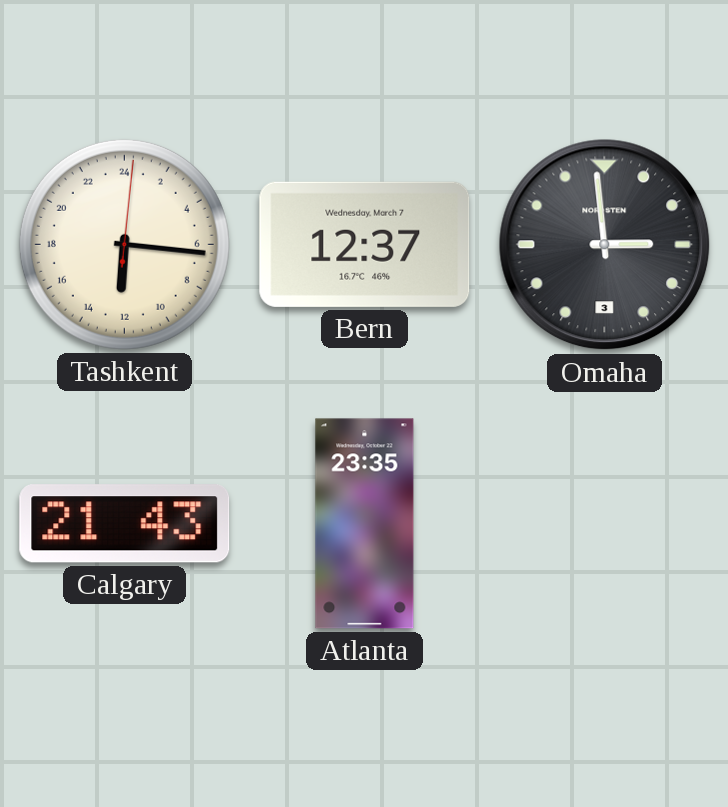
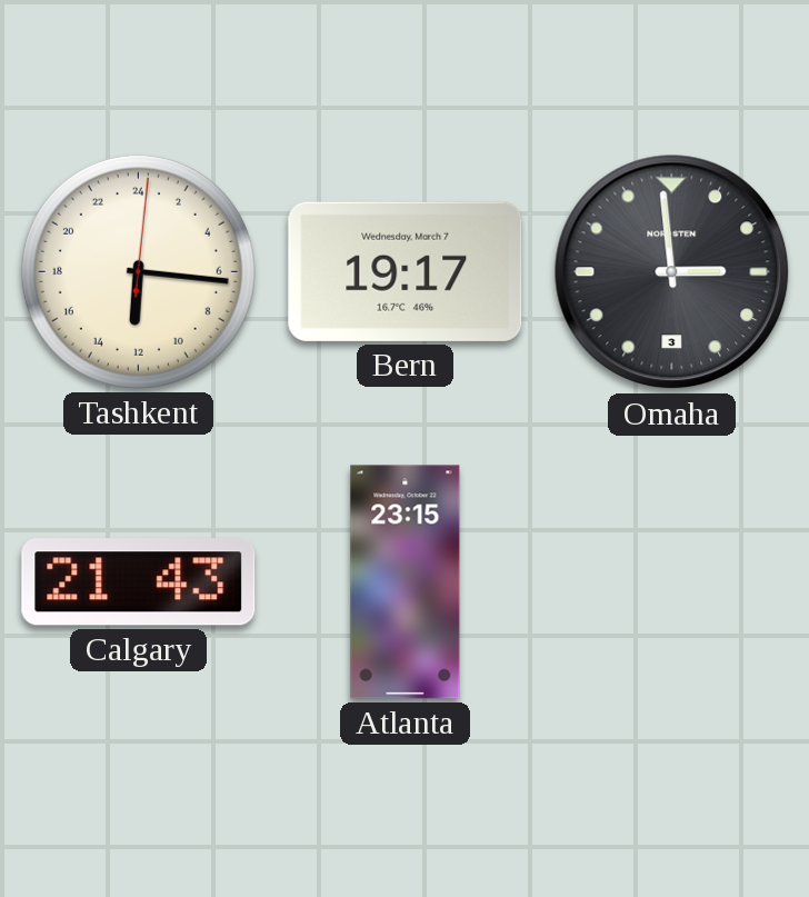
Bern: 12:37 -> 19:17
Atlanta: 23:35 -> 23:15
